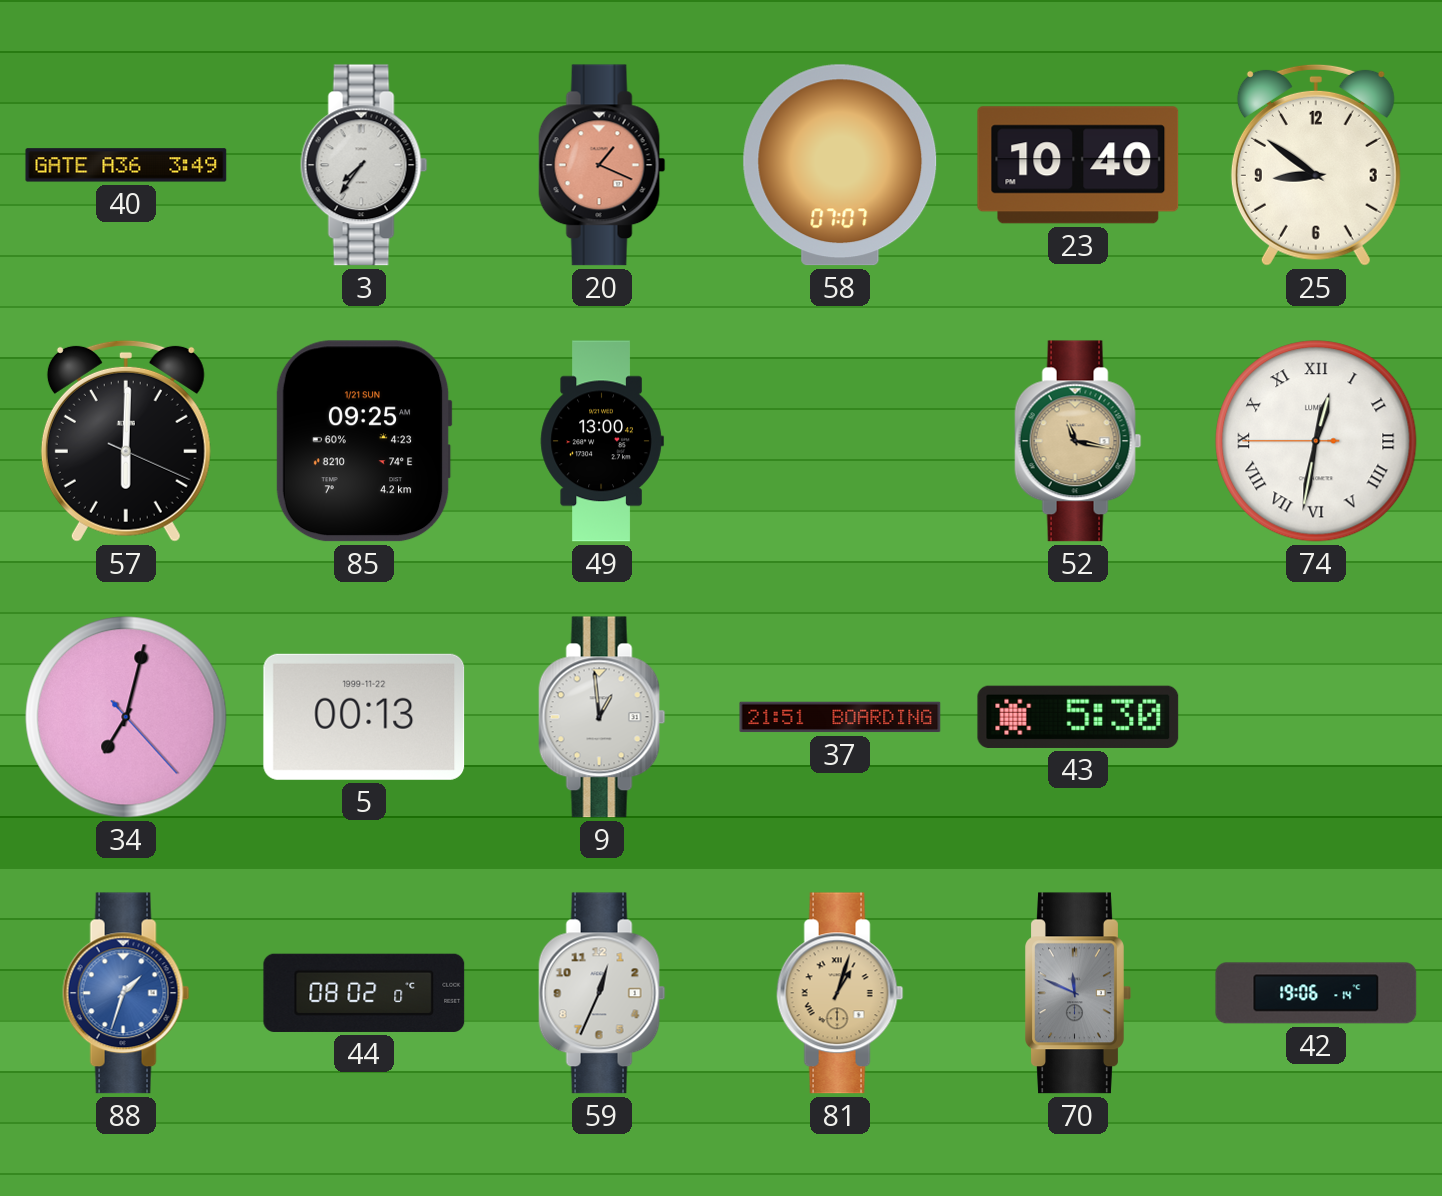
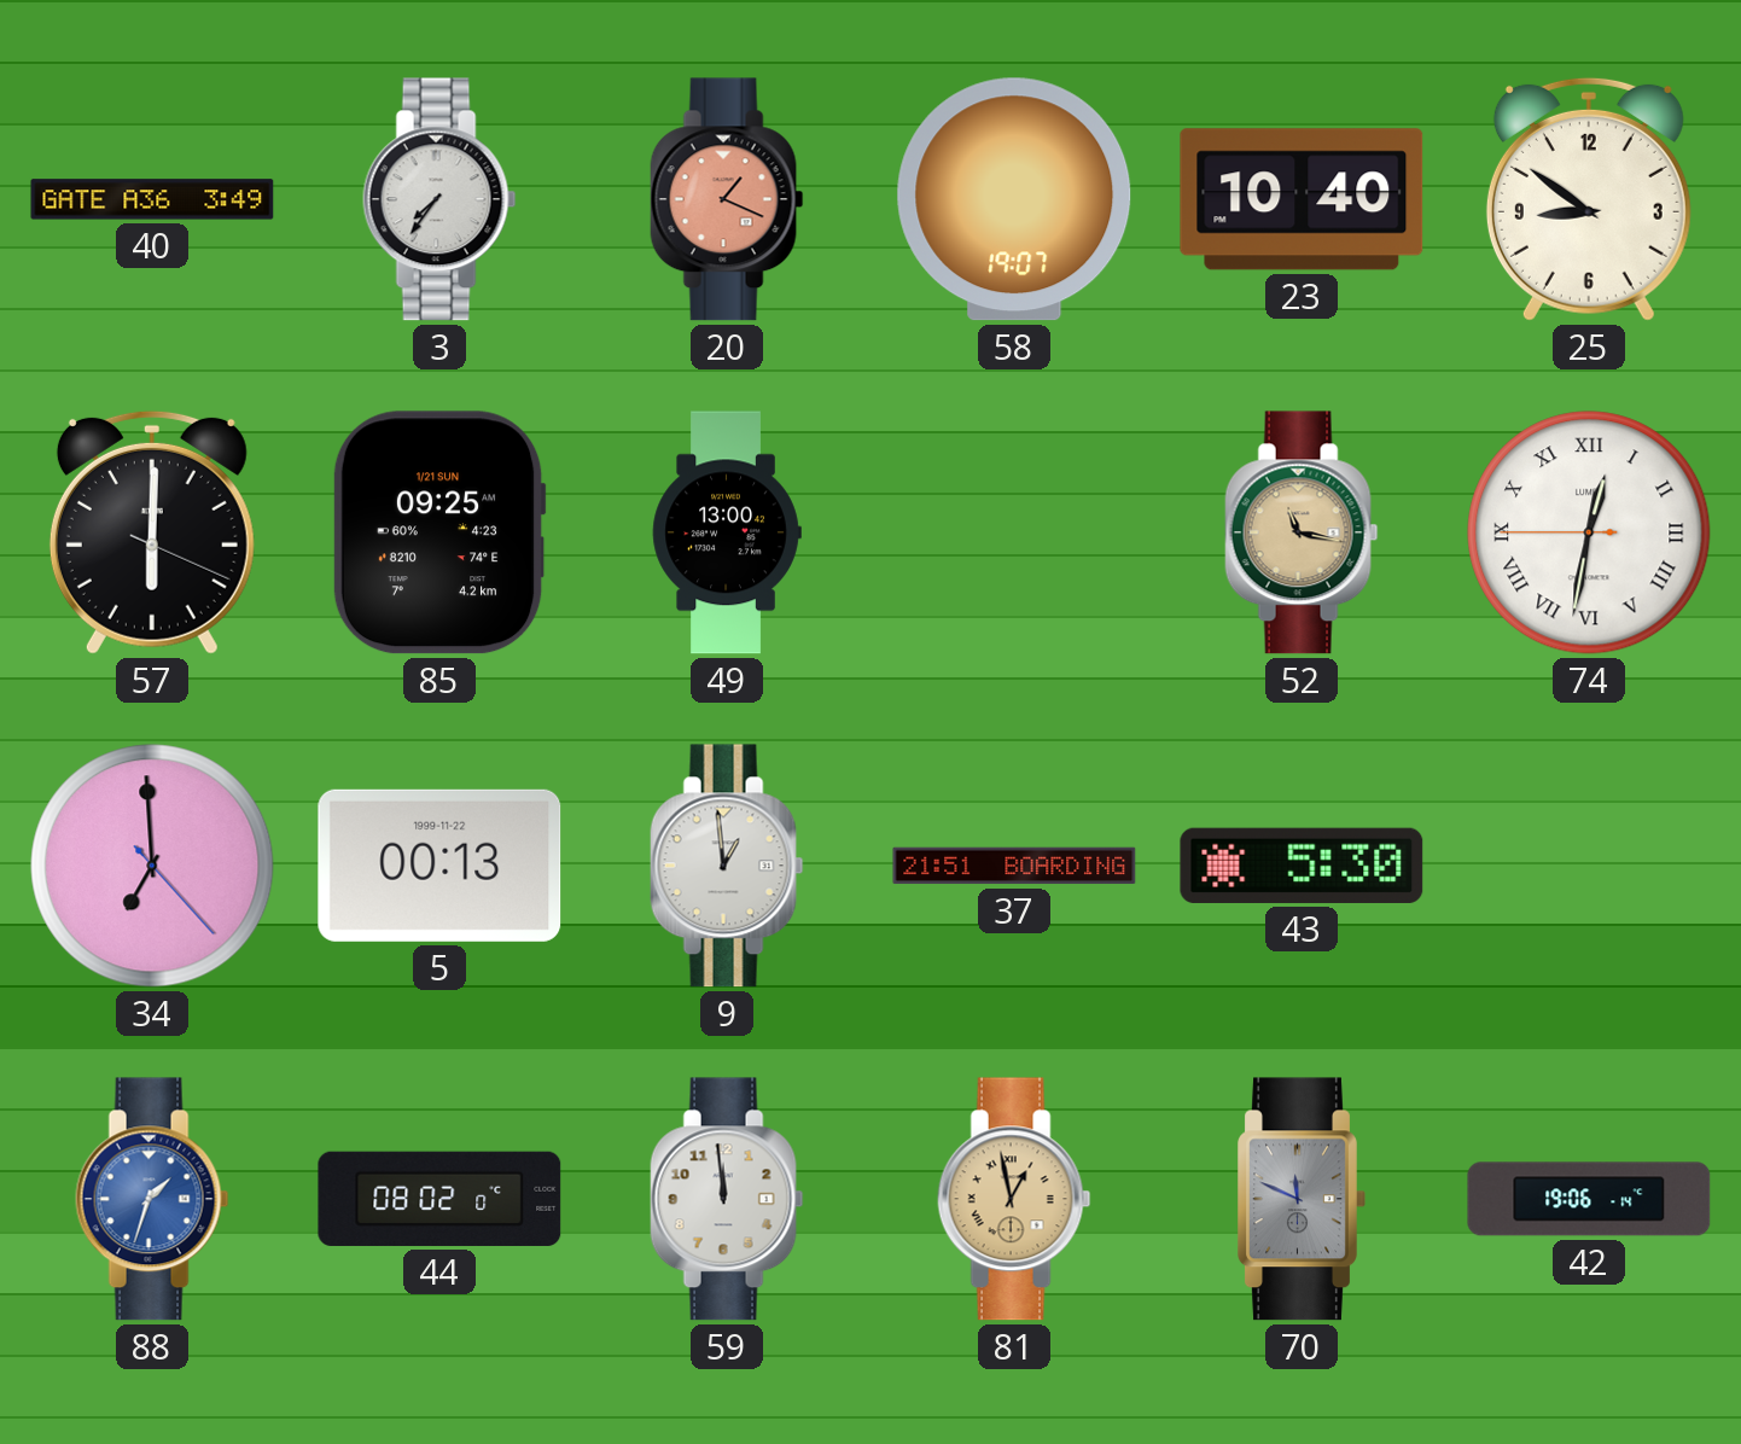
58: 07:07 -> 19:07
34: 7:02 -> 6:59
59: 12:34 -> 11:59
81: 1:03 -> 12:58
